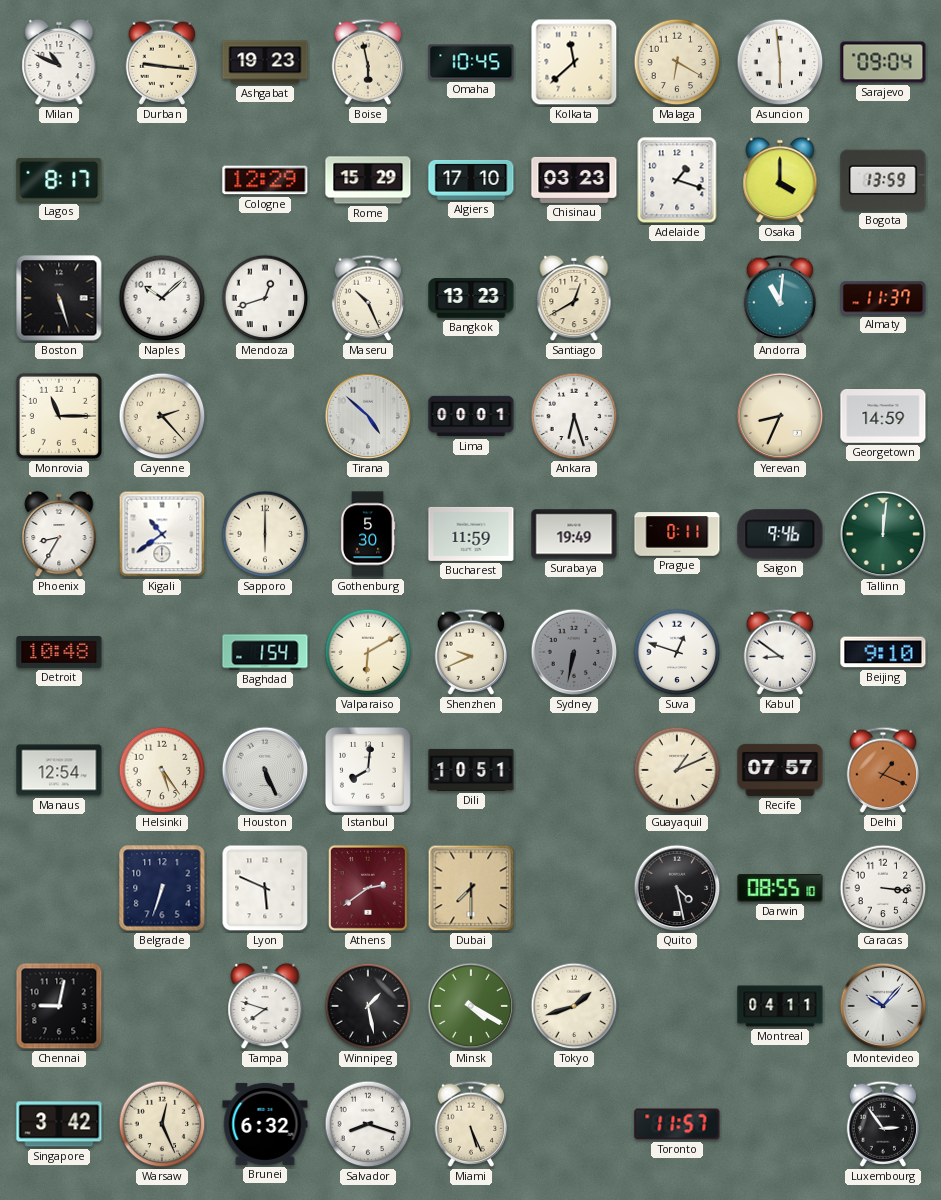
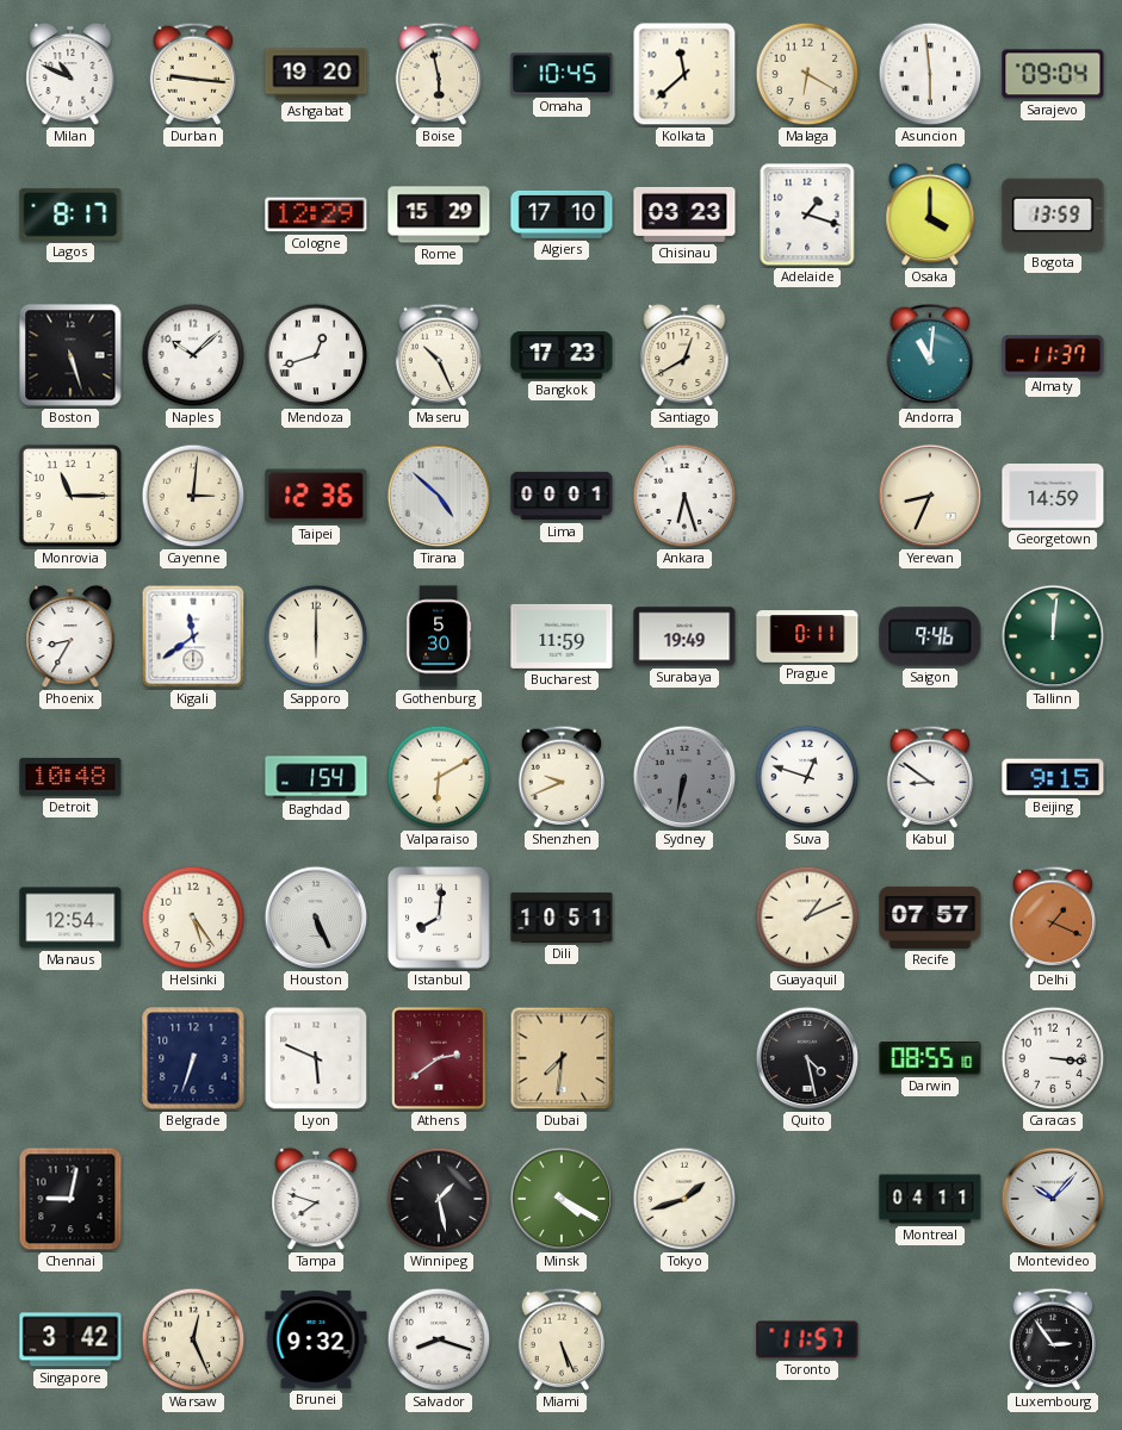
Ashgabat: 19:23 -> 19:20
Bangkok: 13:23 -> 17:23
Cayenne: 2:23 -> 3:01
Taipei: none -> 12:36
Kigali: 10:39 -> 11:39
Beijing: 9:10 -> 9:15
Dubai: 7:30 -> 7:31
Brunei: 6:32 -> 9:32
